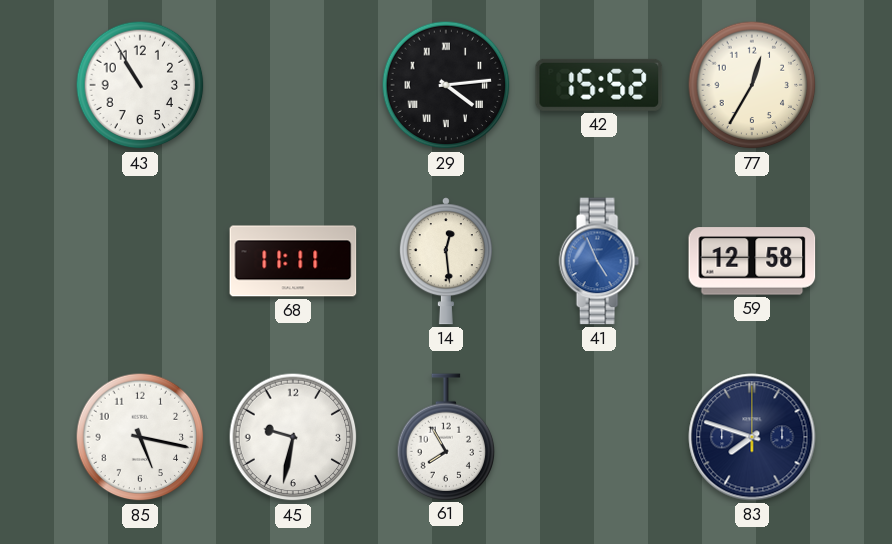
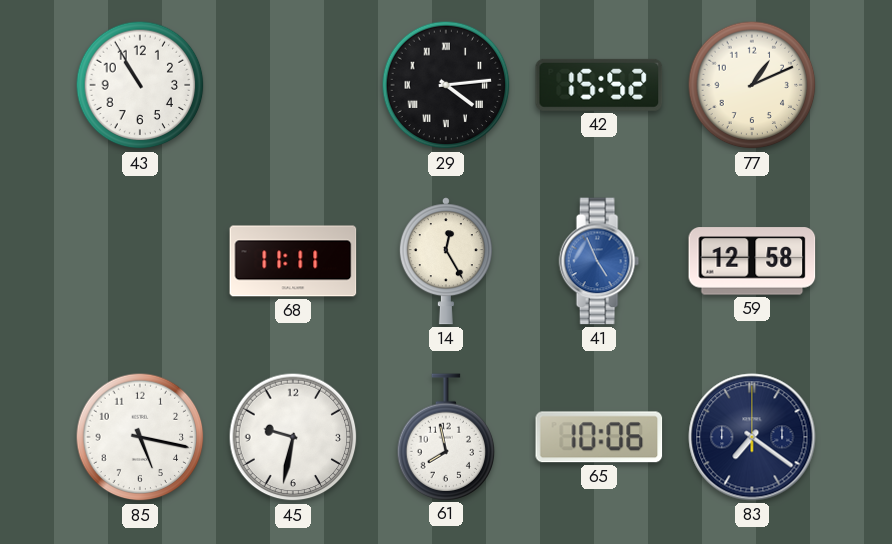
77: 12:35 -> 1:11
14: 12:29 -> 12:25
61: 7:55 -> 7:58
65: none -> 10:06
83: 7:48 -> 7:21
